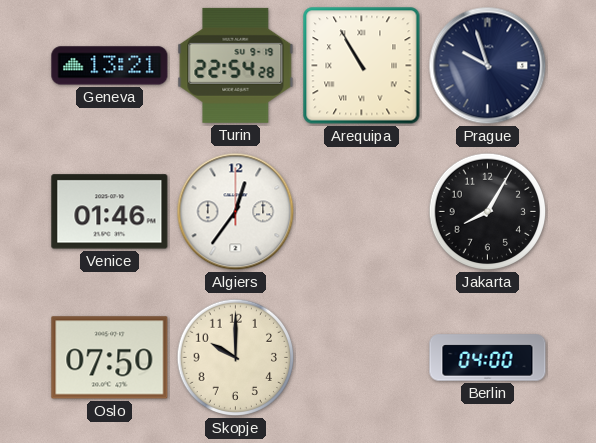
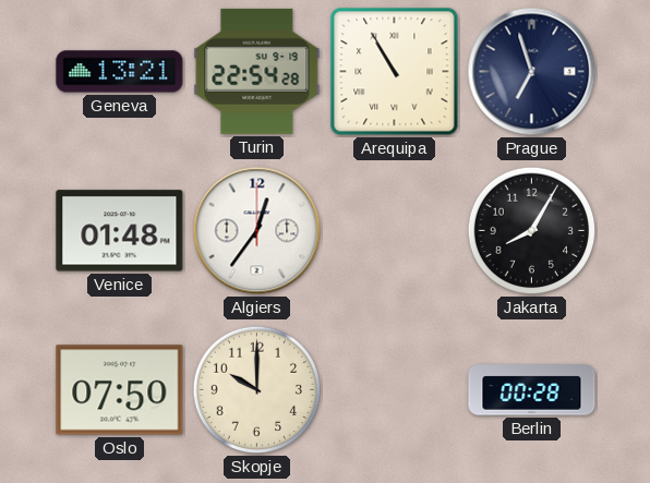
Prague: 9:57 -> 6:57
Venice: 01:46 -> 01:48
Berlin: 04:00 -> 00:28
